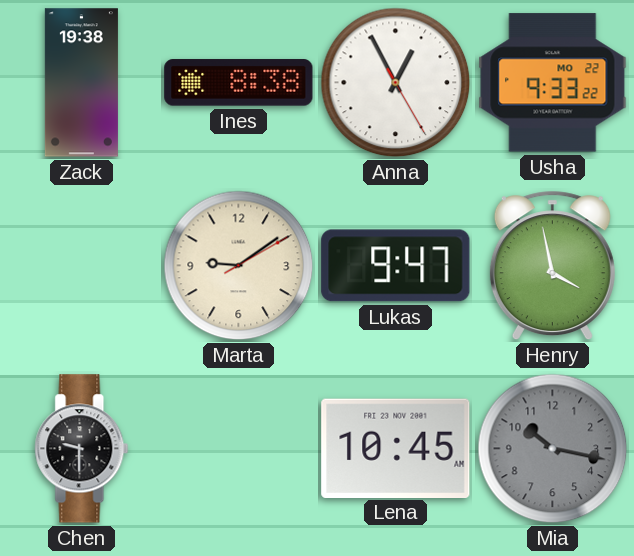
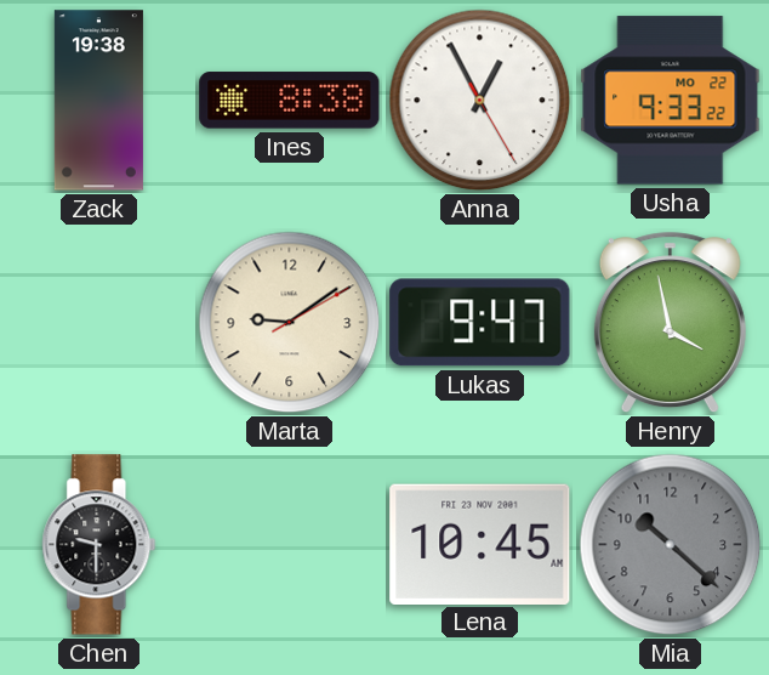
Mia: 10:17 -> 10:22
